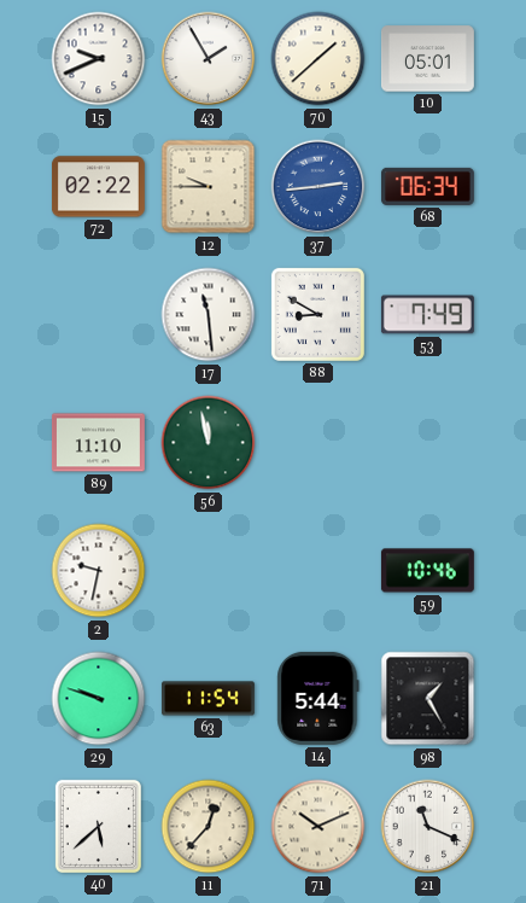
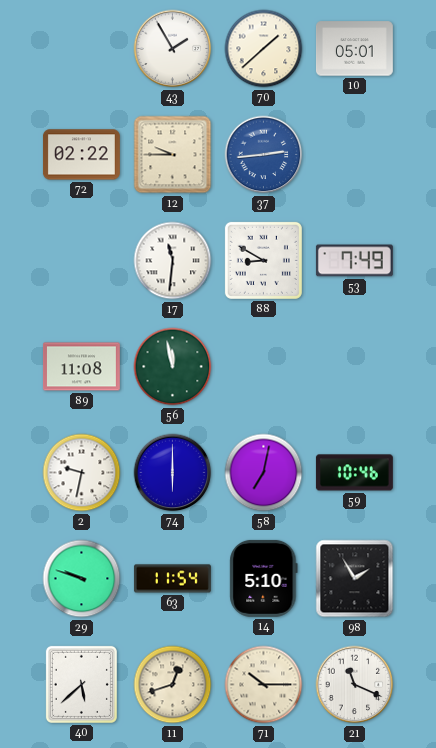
15: 9:41 -> none
68: 06:34 -> none
17: 11:29 -> 11:31
89: 11:10 -> 11:08
74: none -> 6:00
58: none -> 7:02
14: 5:44 -> 5:10
98: 1:25 -> 1:55
11: 12:37 -> 12:42
71: 10:11 -> 10:15
